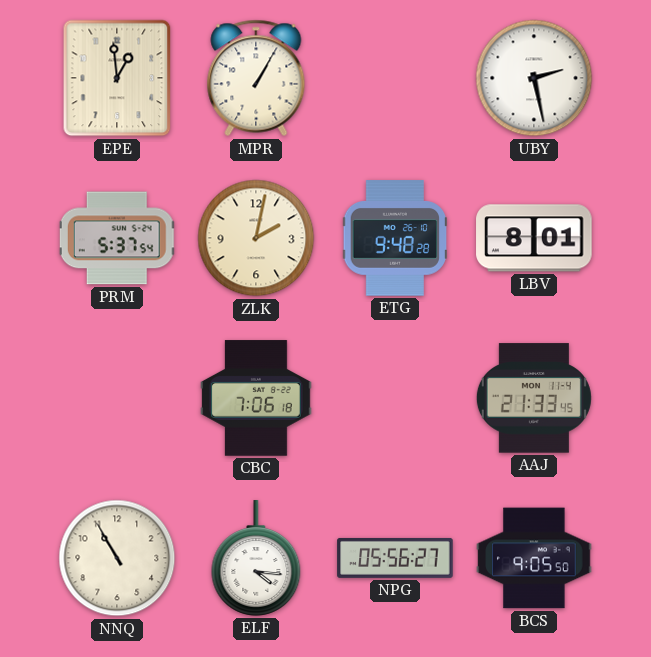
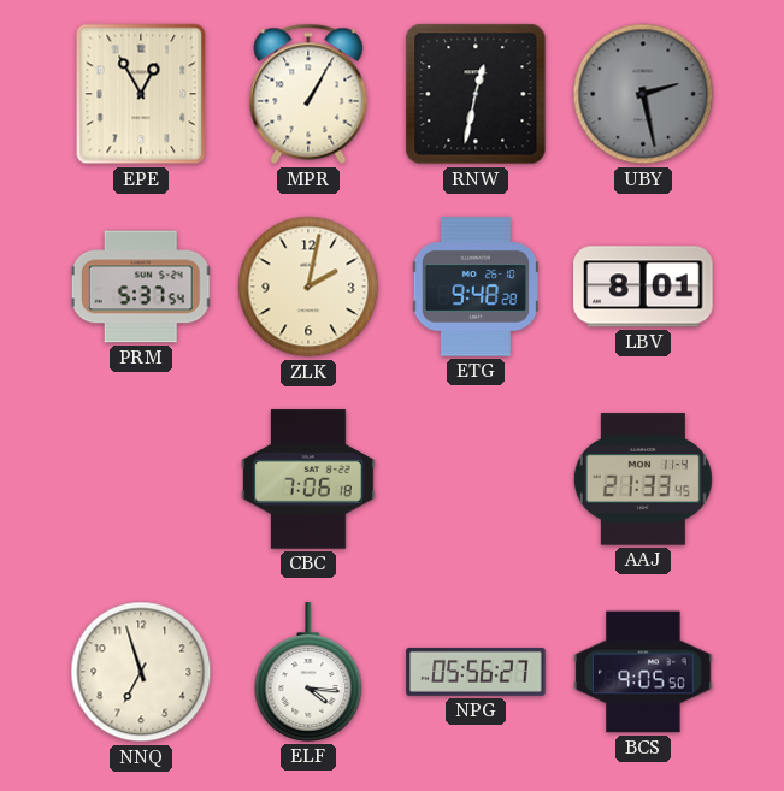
EPE: 12:59 -> 12:55
RNW: none -> 12:32
UBY dial: white -> grey
NNQ: 10:55 -> 6:57
